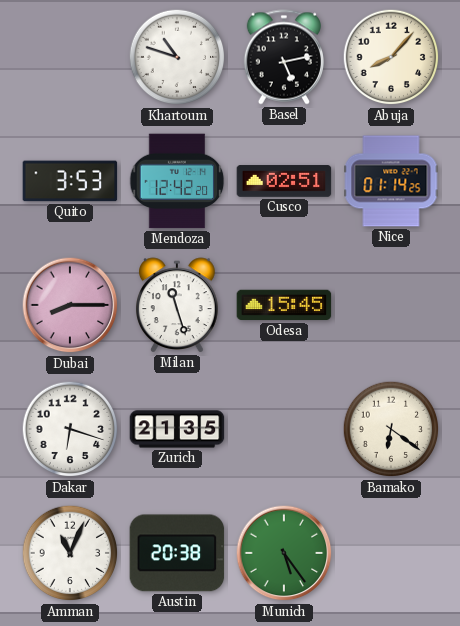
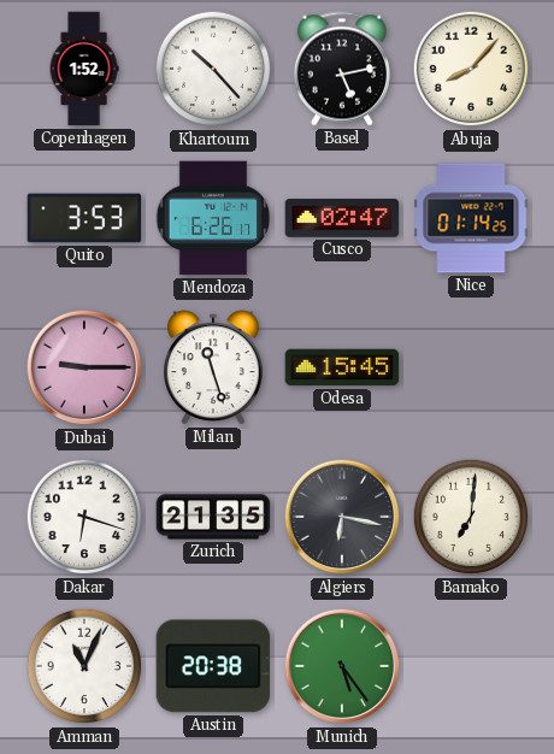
Copenhagen: none -> 1:52
Khartoum: 10:48 -> 10:23
Mendoza: 12:42 -> 6:26
Cusco: 02:51 -> 02:47
Dubai: 8:15 -> 9:15
Algiers: none -> 6:17
Bamako: 6:21 -> 7:01
